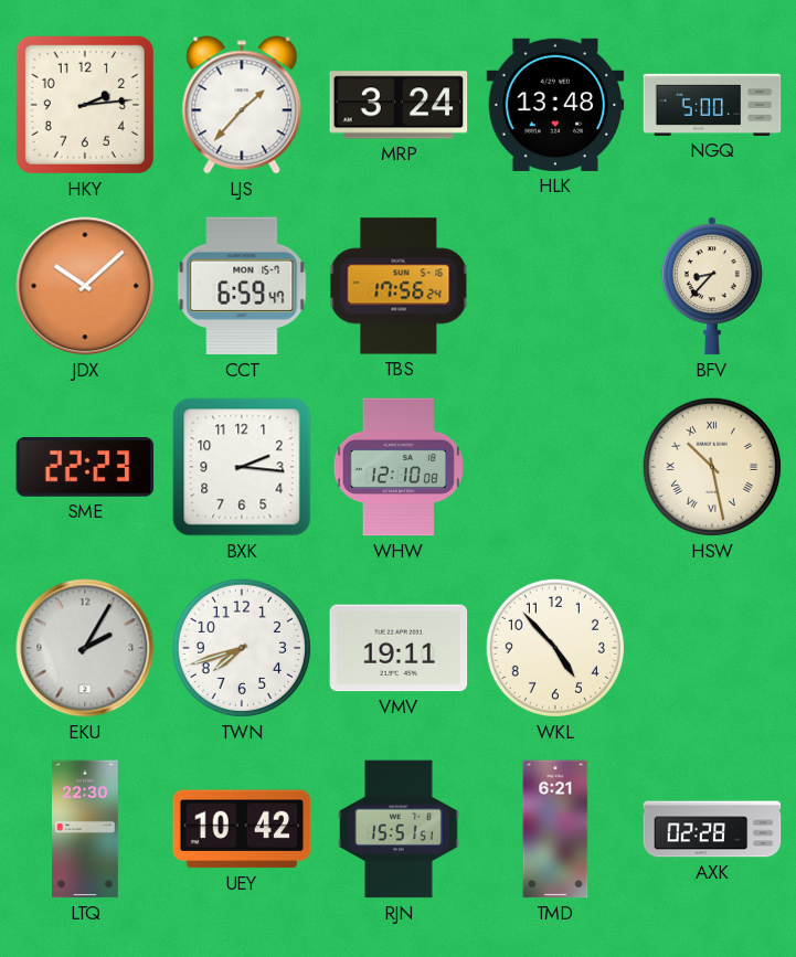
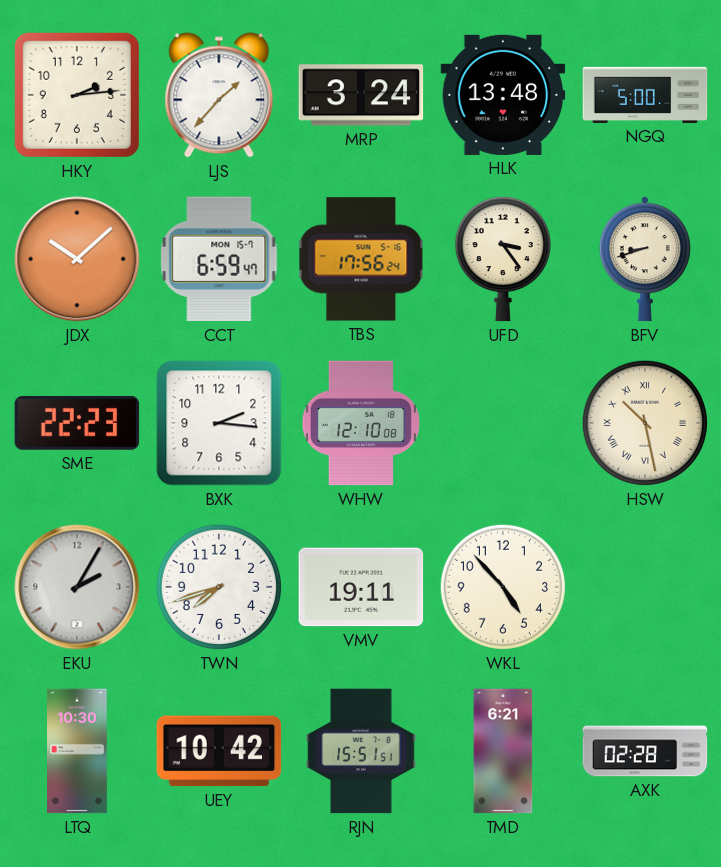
UFD: none -> 3:24
BFV: 8:37 -> 8:42
LTQ: 22:30 -> 10:30
